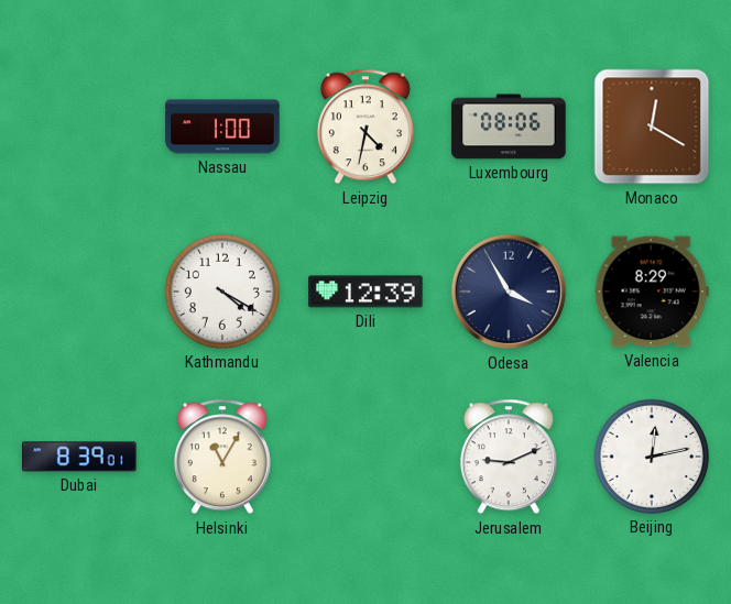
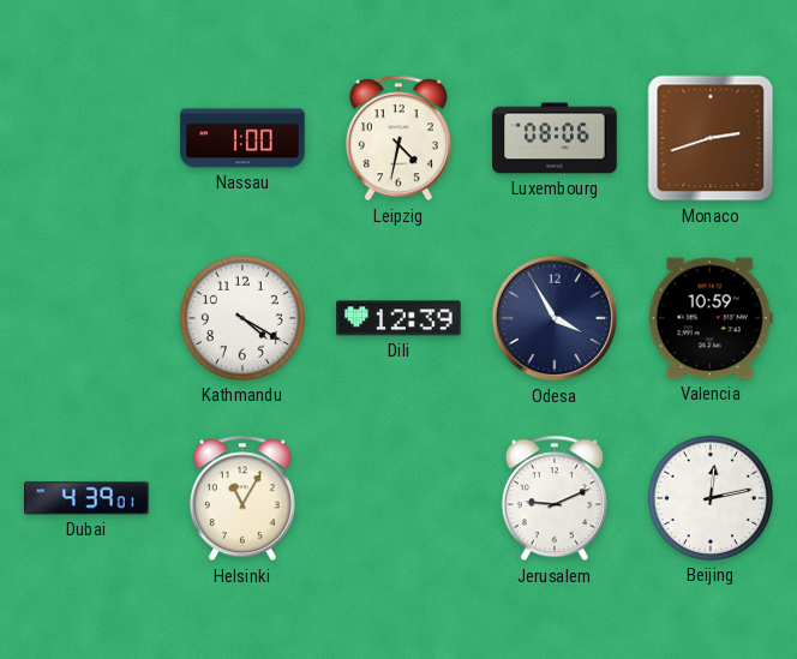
Monaco: 12:20 -> 2:42
Valencia: 8:29 -> 10:59
Dubai: 8:39 -> 4:39
